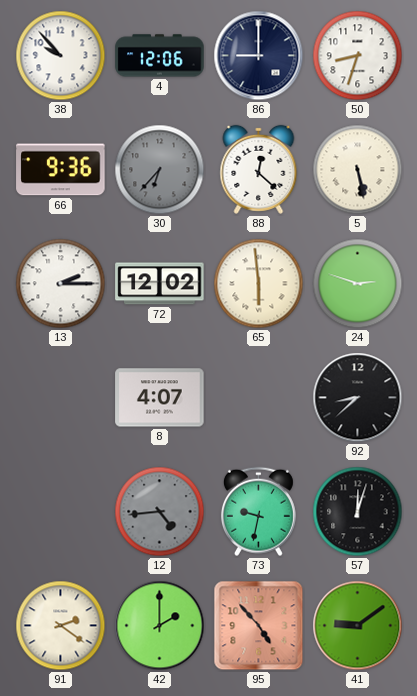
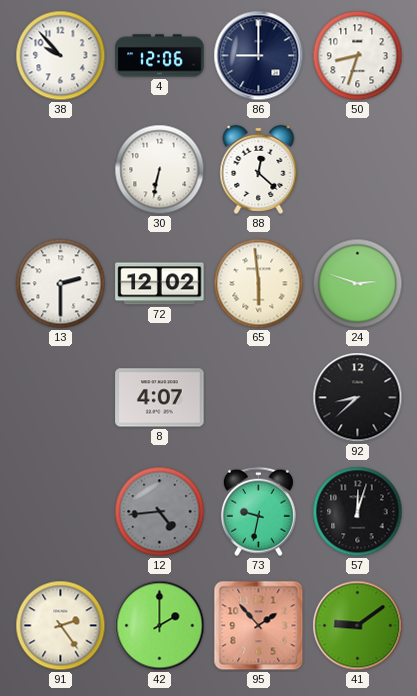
66: 9:36 -> none
30: 6:37 -> 6:32
30 dial: grey -> white
5: 5:28 -> none
13: 2:15 -> 2:30
91: 2:21 -> 2:24
95: 4:53 -> 1:53
